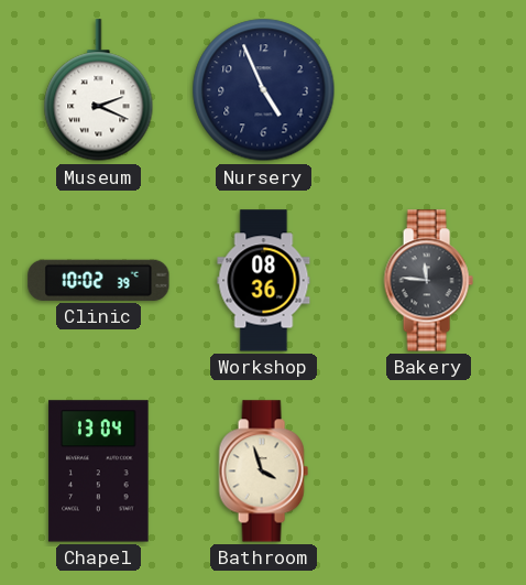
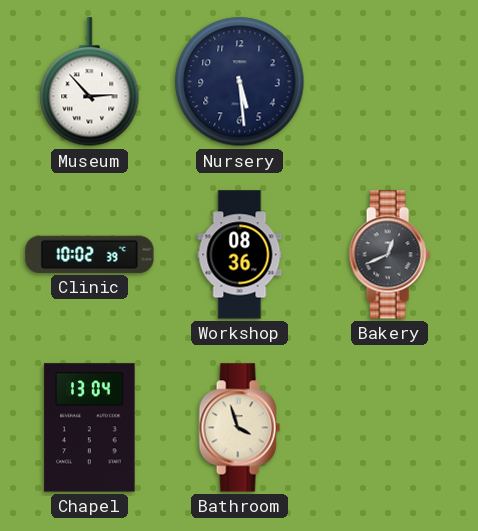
Museum: 2:19 -> 2:53
Nursery: 4:56 -> 5:29
Bakery: 11:46 -> 12:41
